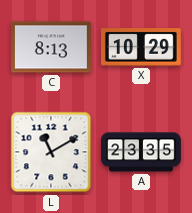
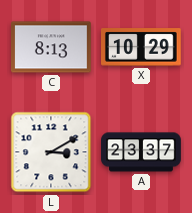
L: 11:10 -> 3:10
A: 23:35 -> 23:37
